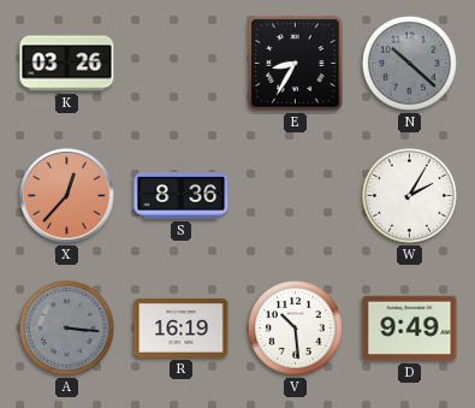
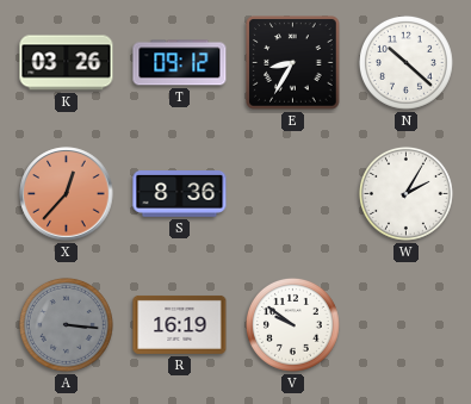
T: none -> 09:12
N dial: grey -> white
V: 10:29 -> 9:51
D: 9:49 -> none
